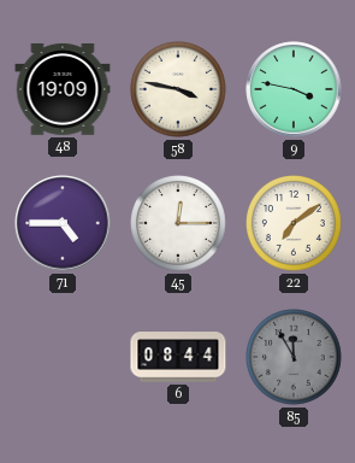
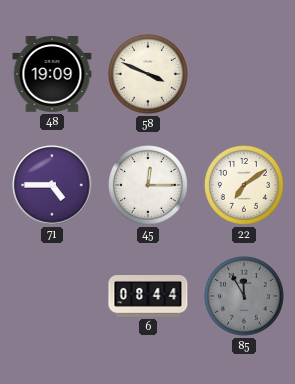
58: 3:47 -> 3:49
9: 3:47 -> none
